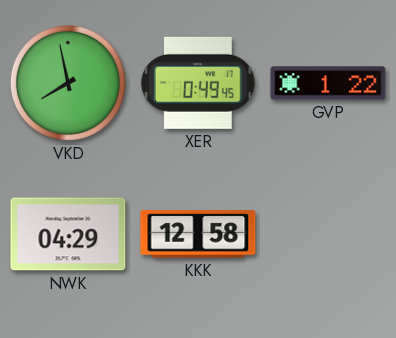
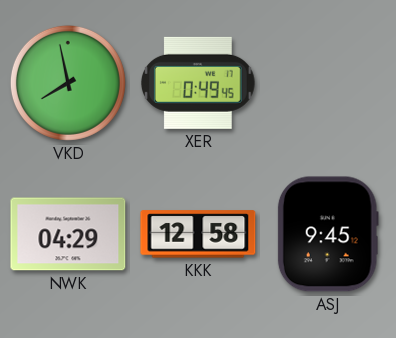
GVP: 1:22 -> none
ASJ: none -> 9:45
